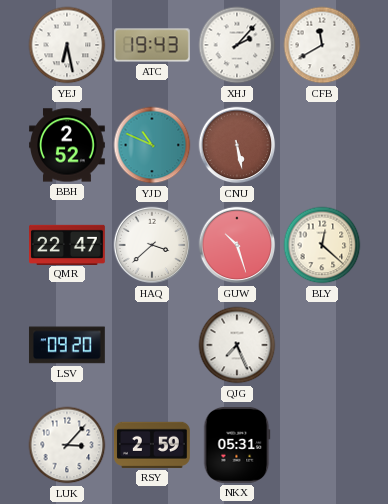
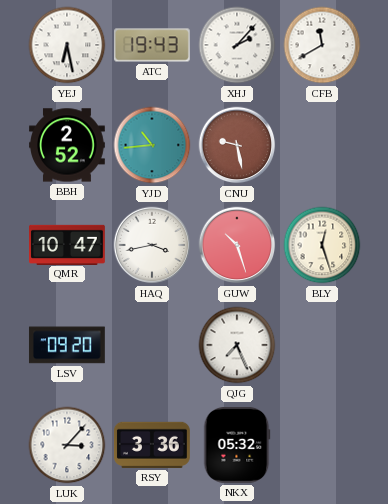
YJD: 10:49 -> 10:44
CNU: 5:28 -> 9:28
QMR: 22:47 -> 10:47
HAQ: 3:38 -> 3:43
BLY: 12:22 -> 12:27
RSY: 2:59 -> 3:36
NKX: 05:31 -> 05:32
